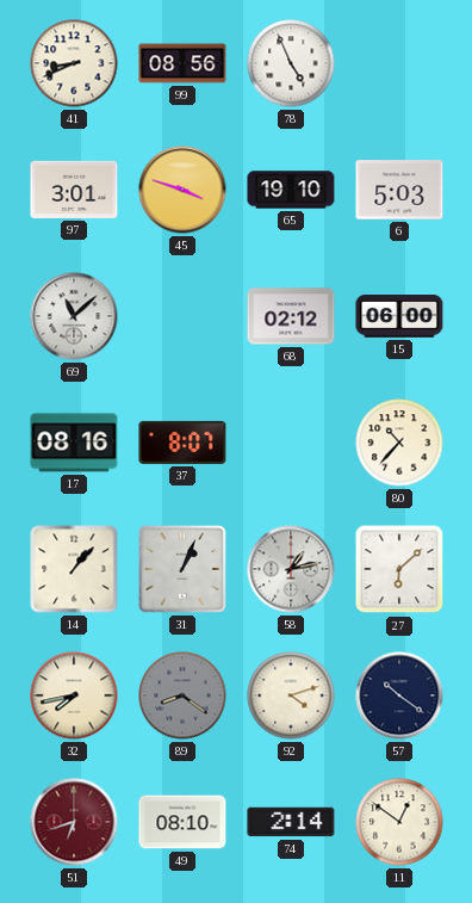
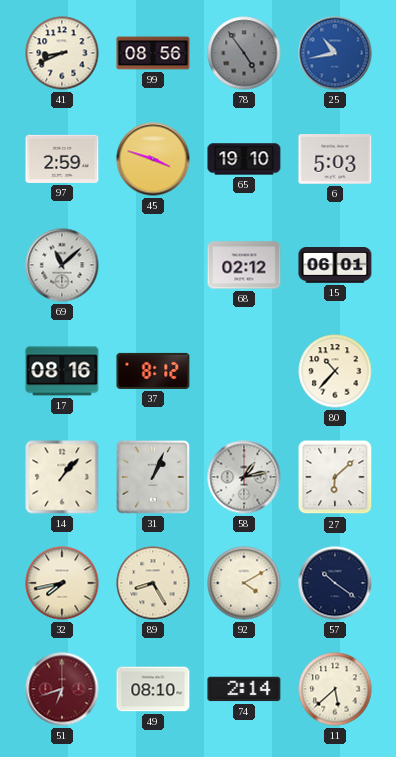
78: 4:56 -> 4:54
78 dial: white -> grey
25: none -> 10:43
97: 3:01 -> 2:59
15: 06:00 -> 06:01
37: 8:07 -> 8:12
89: 8:21 -> 8:25
89 dial: grey -> cream
92: 4:12 -> 4:10
11: 12:51 -> 5:38
